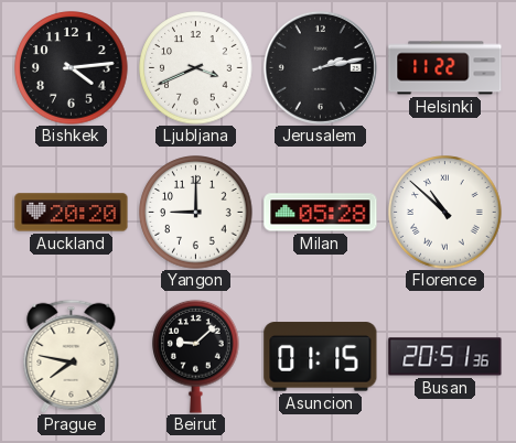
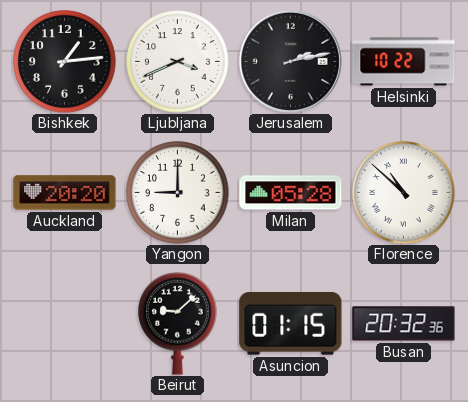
Bishkek: 4:14 -> 1:14
Helsinki: 11:22 -> 10:22
Prague: 7:47 -> none
Busan: 20:51 -> 20:32
